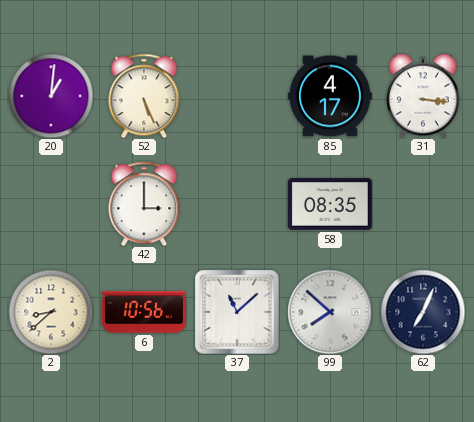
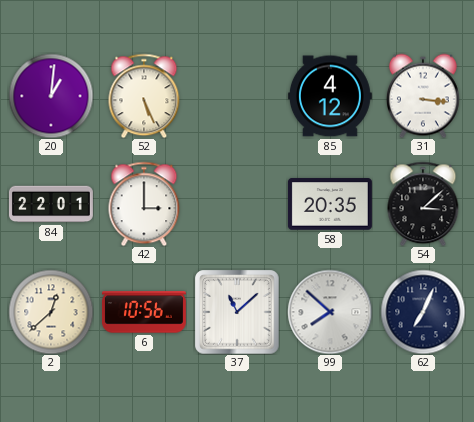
85: 4:17 -> 4:12
84: none -> 22:01
58: 08:35 -> 20:35
54: none -> 3:08
2: 8:38 -> 12:38
